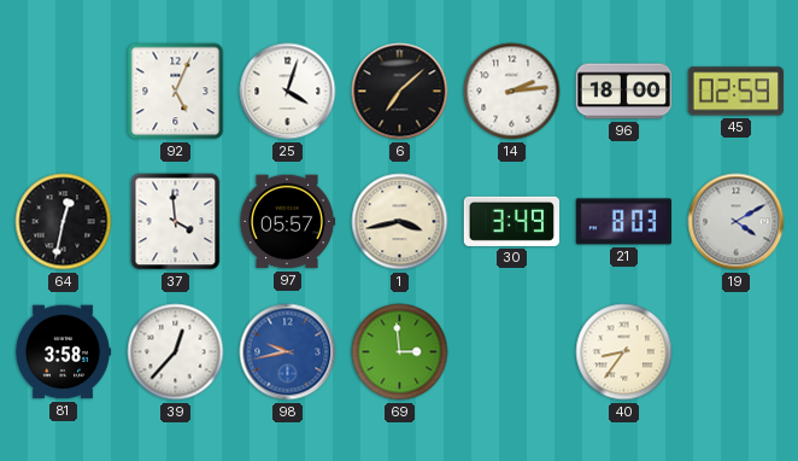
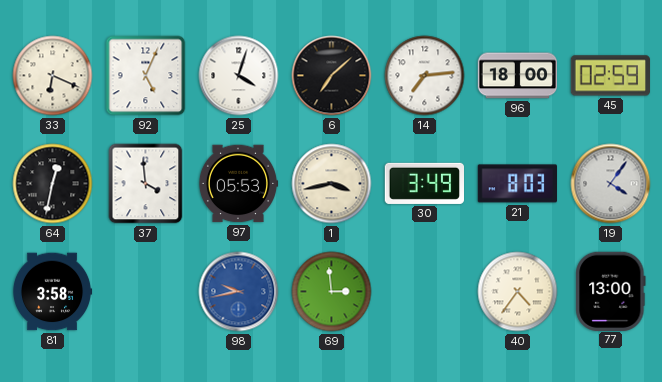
33: none -> 6:19
14: 2:14 -> 7:14
97: 05:57 -> 05:53
19: 4:10 -> 4:06
39: 12:37 -> none
40: 8:36 -> 4:36
77: none -> 13:00
